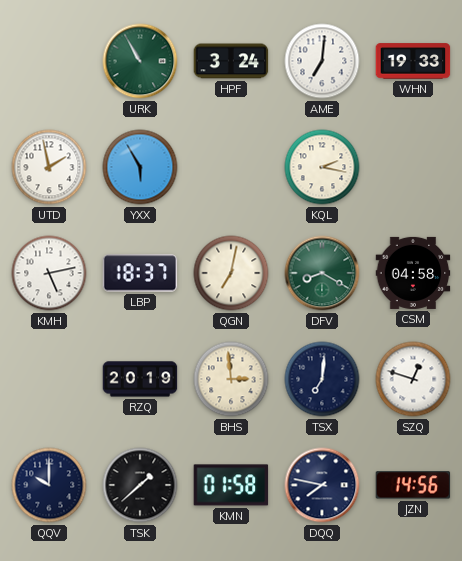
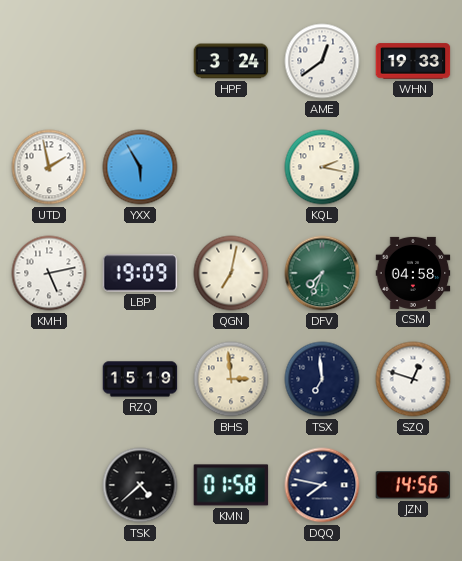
URK: 10:55 -> none
AME: 7:01 -> 12:39
LBP: 18:37 -> 19:09
DFV: 8:20 -> 7:34
RZQ: 20:19 -> 15:19
TSX: 7:01 -> 6:59
QQV: 10:00 -> none
TSK: 1:38 -> 4:38
